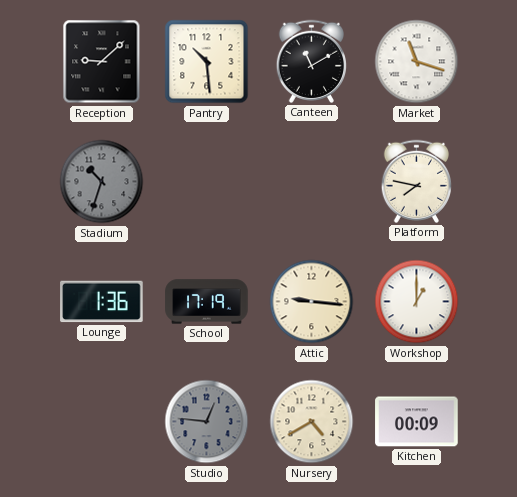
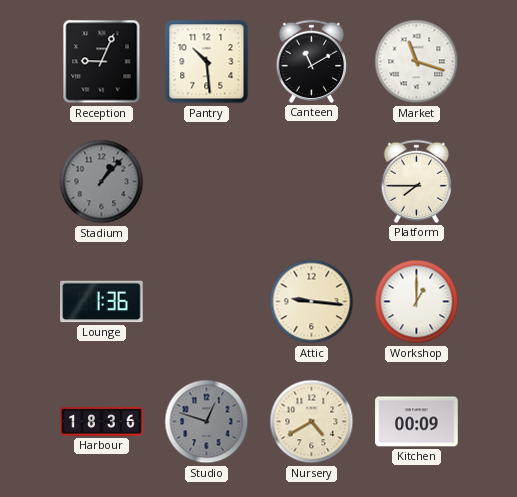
Reception: 9:08 -> 9:04
Stadium: 10:33 -> 1:07
Platform: 7:47 -> 7:45
School: 17:19 -> none
Harbour: none -> 18:36
Studio: 12:46 -> 12:48
